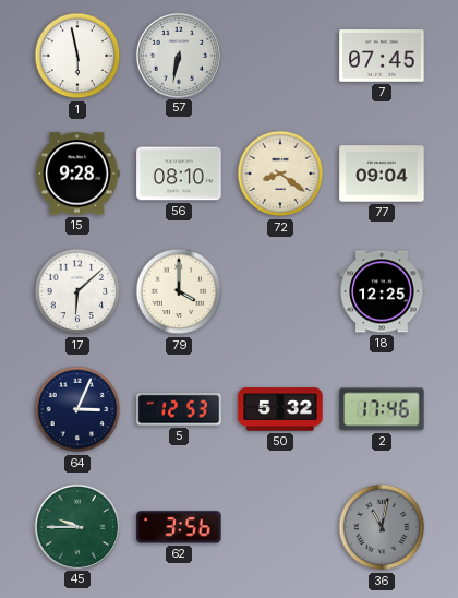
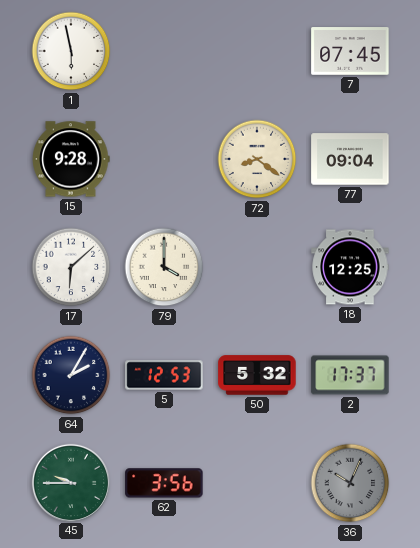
57: 6:32 -> none
56: 08:10 -> none
64: 3:04 -> 2:05
2: 17:46 -> 17:37
36: 11:02 -> 10:04
